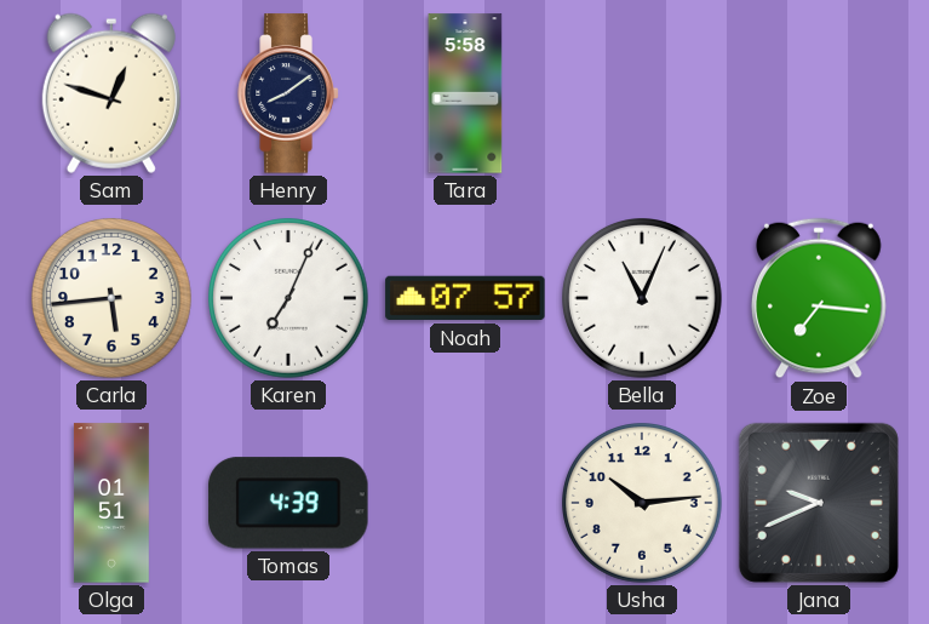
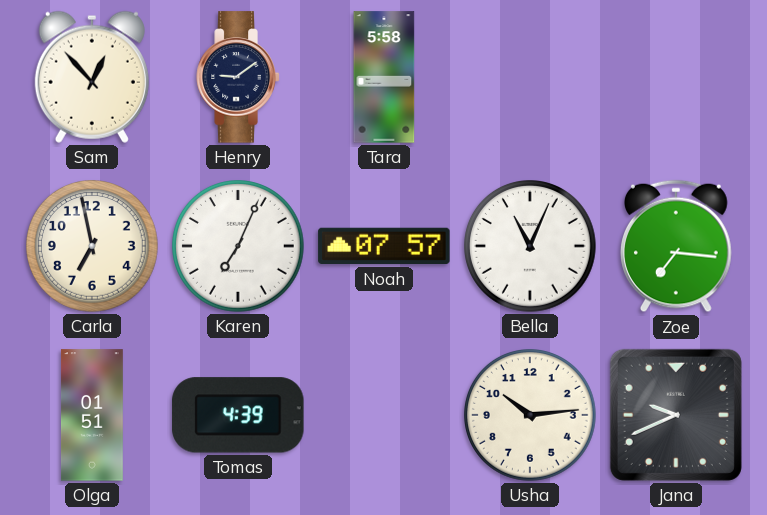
Sam: 12:48 -> 12:53
Henry: 8:09 -> 9:09
Carla: 5:44 -> 6:58
